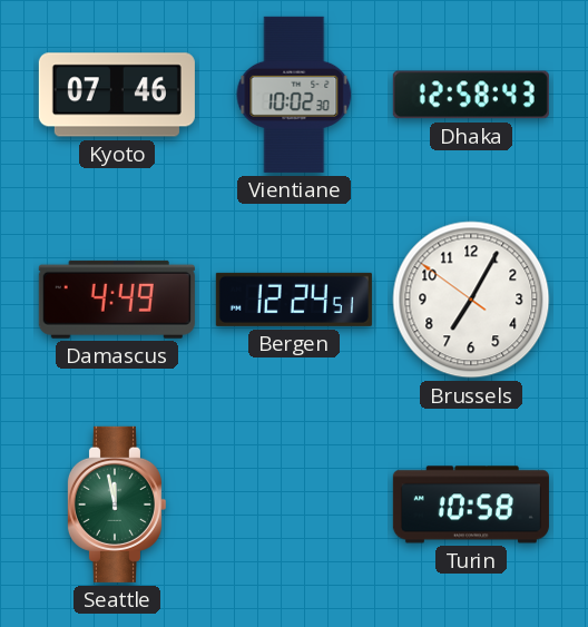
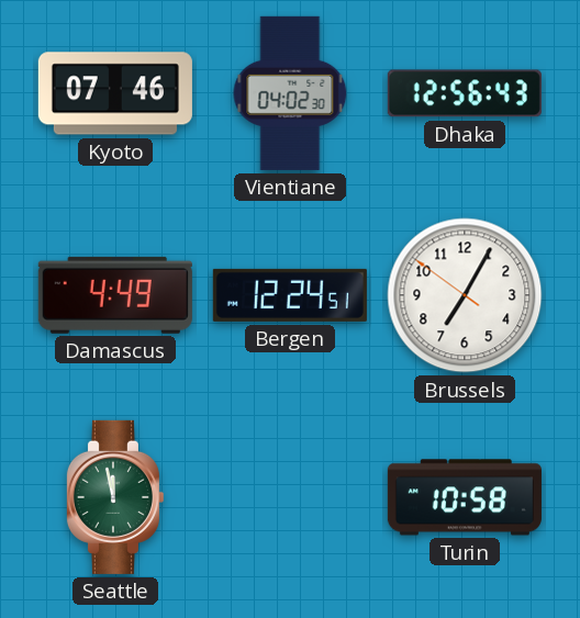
Vientiane: 10:02 -> 04:02
Dhaka: 12:58 -> 12:56
